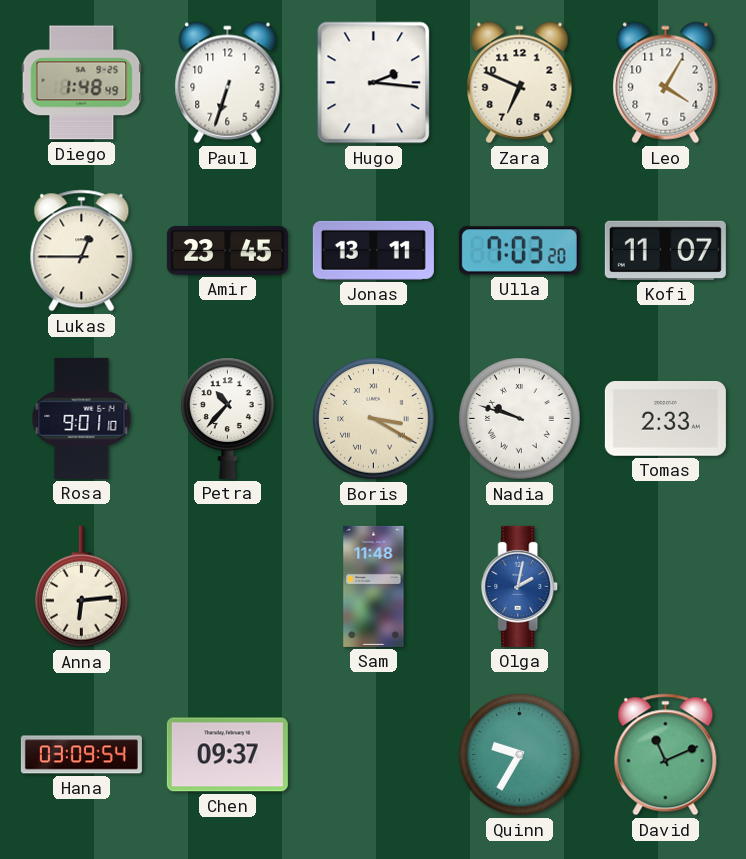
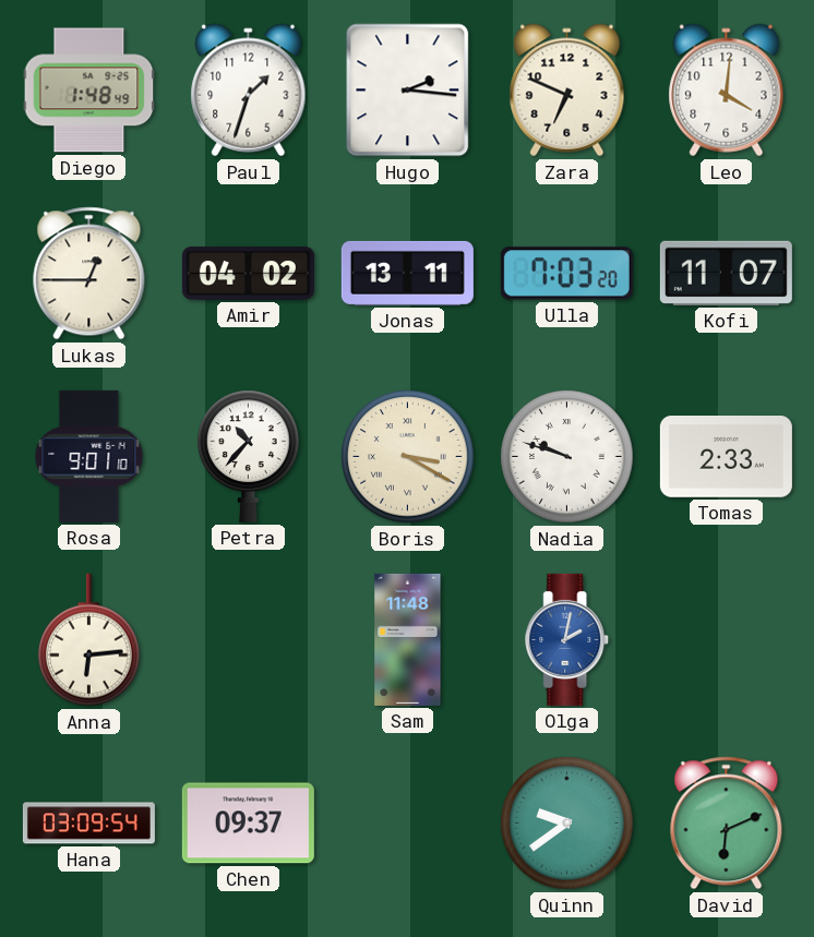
Paul: 6:33 -> 1:33
Leo: 4:05 -> 4:01
Amir: 23:45 -> 04:02
Quinn: 9:35 -> 9:39
David: 11:11 -> 6:11
